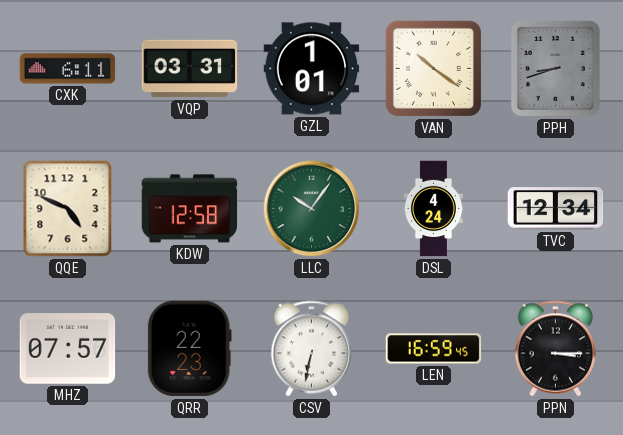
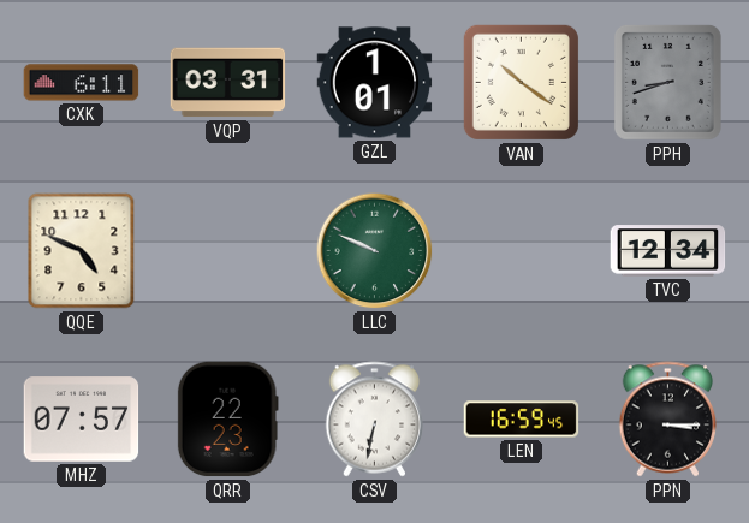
KDW: 12:58 -> none
LLC: 10:06 -> 9:49
DSL: 4:24 -> none
